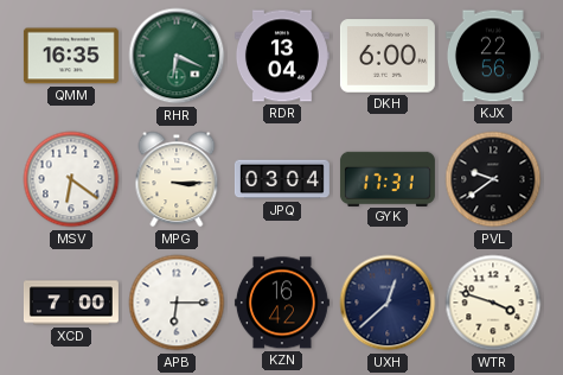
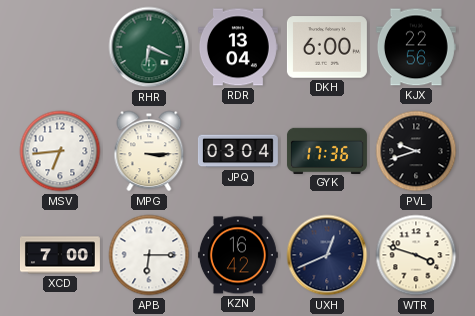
QMM: 16:35 -> none
MSV: 6:21 -> 6:44
GYK: 17:31 -> 17:36
PVL: 9:39 -> 9:42
UXH: 12:38 -> 12:41
